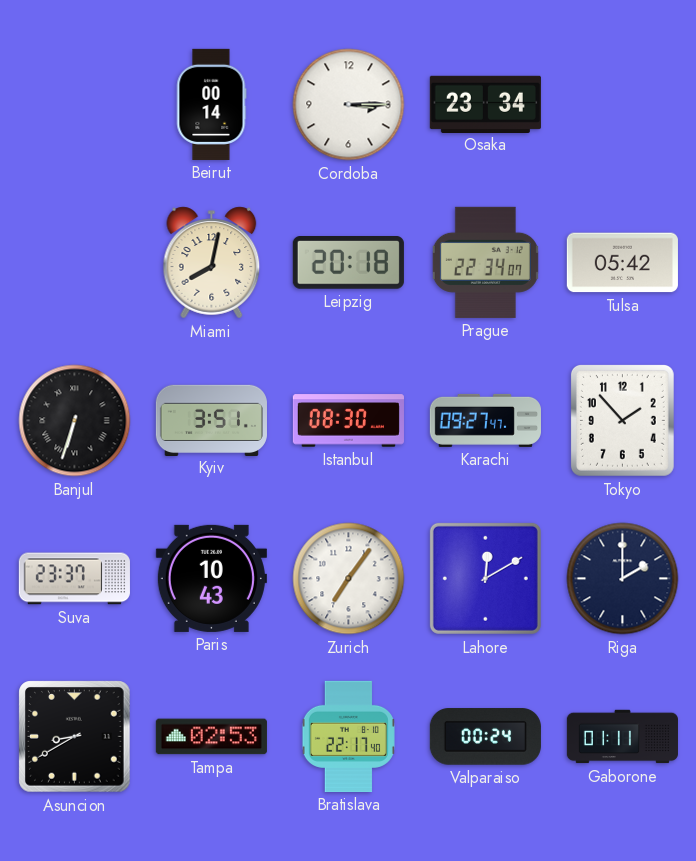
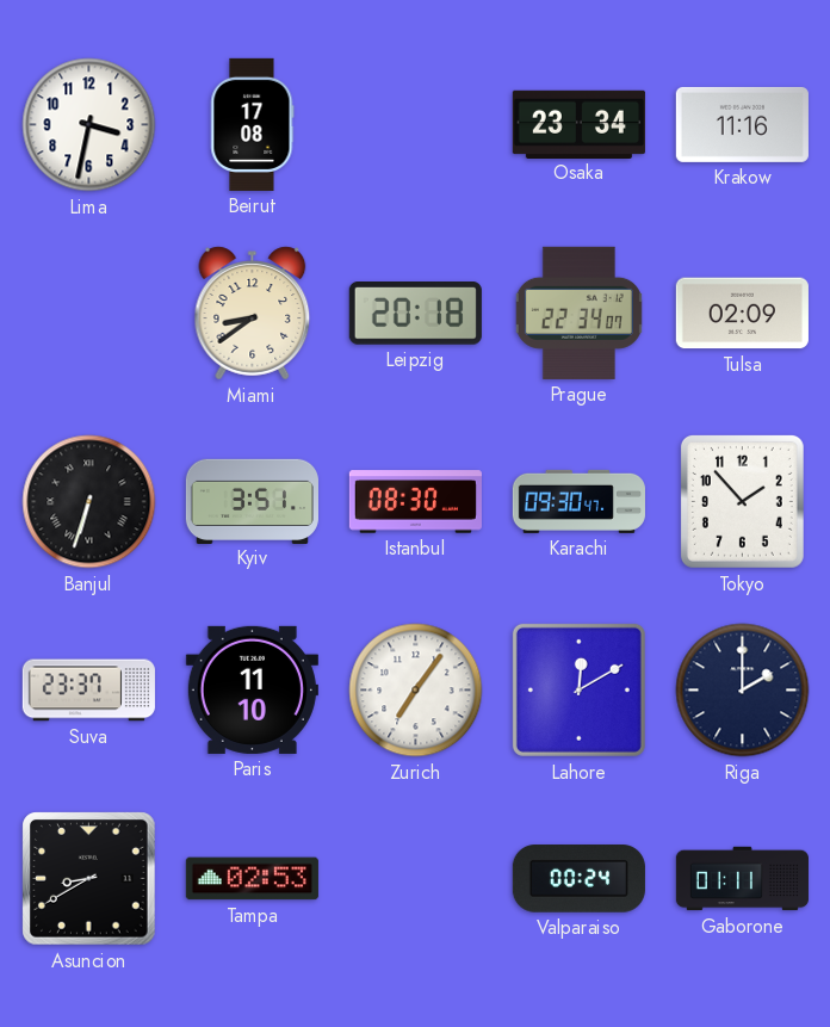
Lima: none -> 3:32
Beirut: 00:14 -> 17:08
Cordoba: 3:15 -> none
Krakow: none -> 11:16
Miami: 8:02 -> 8:39
Tulsa: 05:42 -> 02:09
Karachi: 09:27 -> 09:30
Paris: 10:43 -> 11:10
Bratislava: 22:17 -> none
